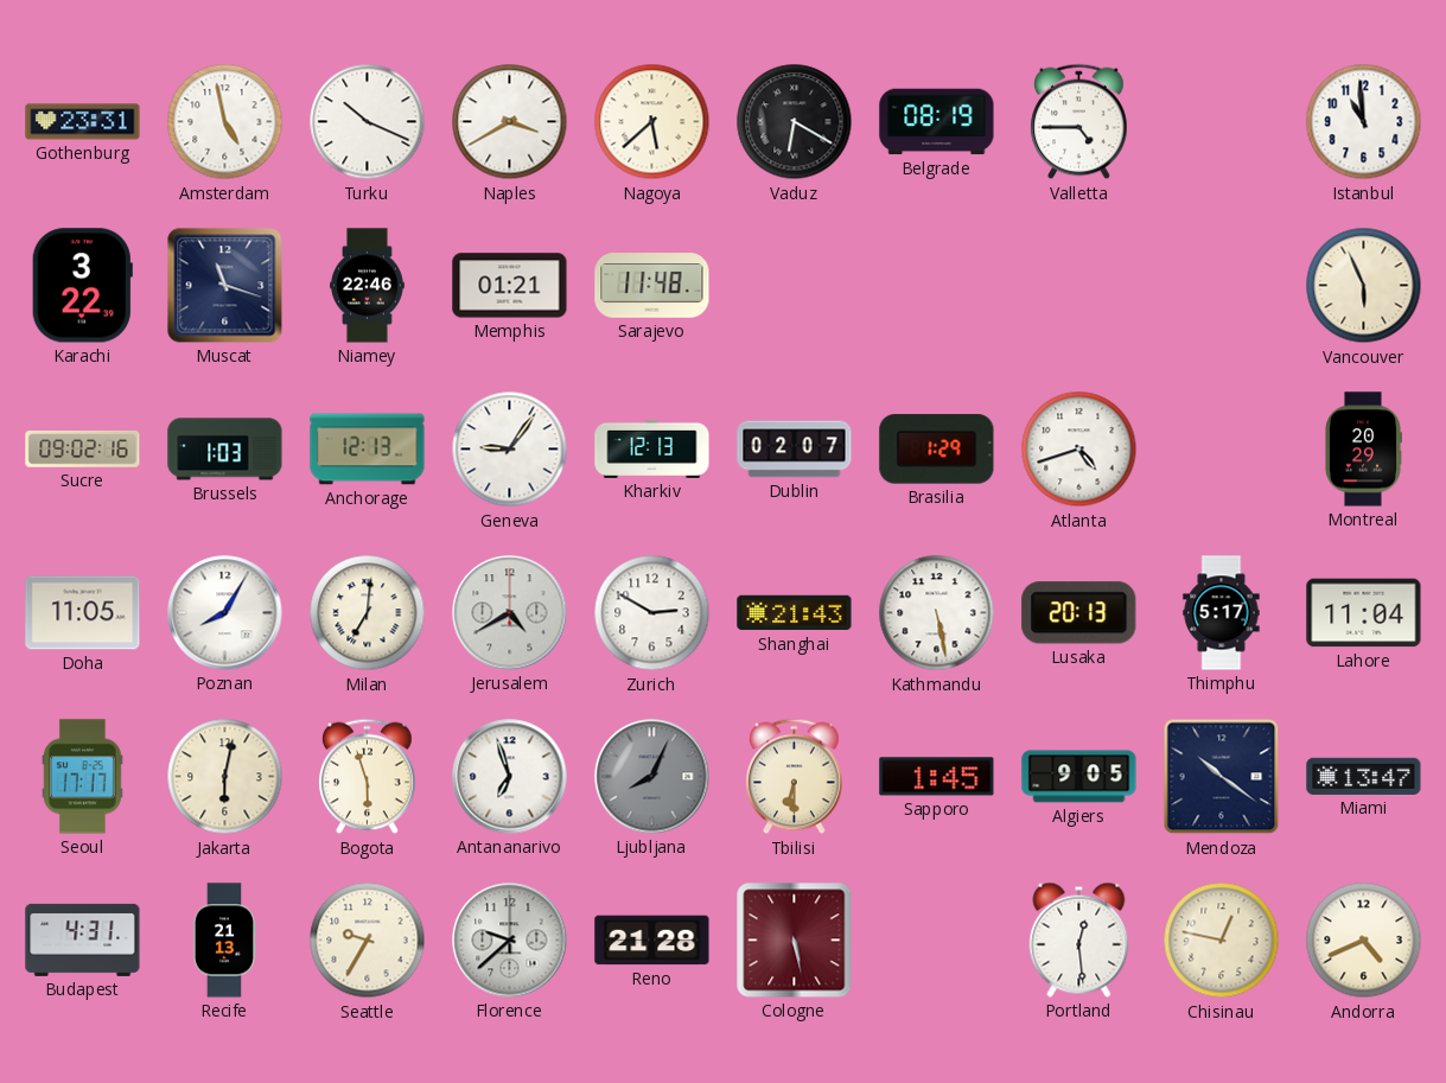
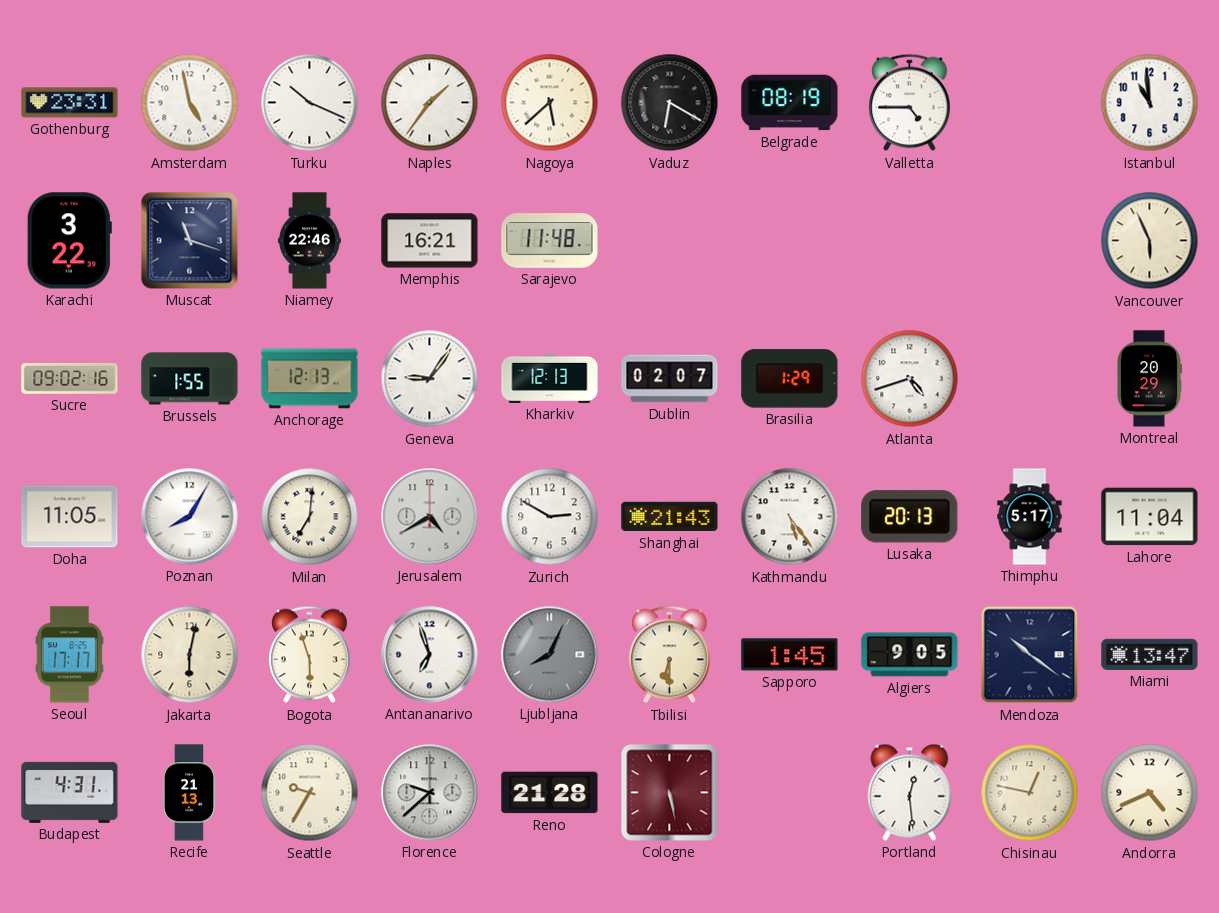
Naples: 3:40 -> 1:36
Memphis: 01:21 -> 16:21
Brussels: 1:03 -> 1:55
Kathmandu: 5:28 -> 5:24
